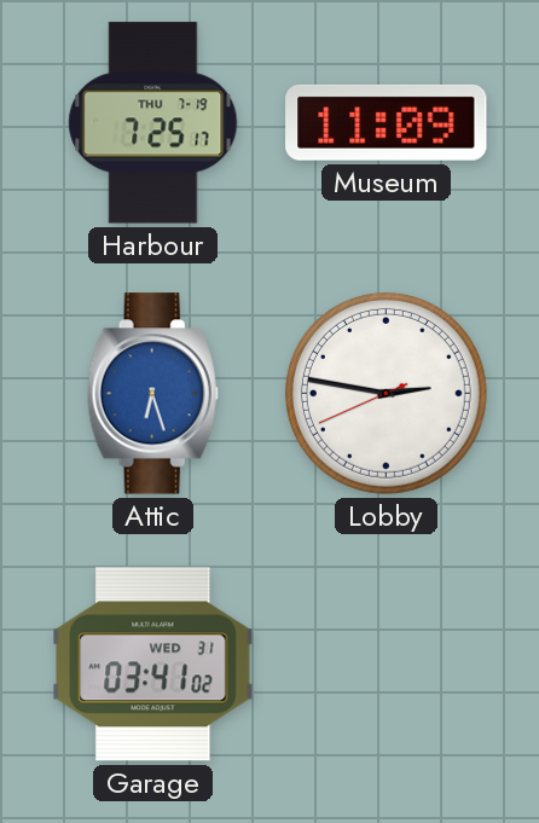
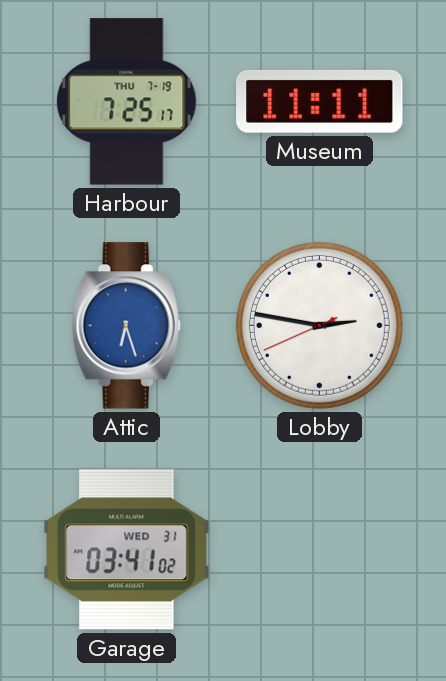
Museum: 11:09 -> 11:11
